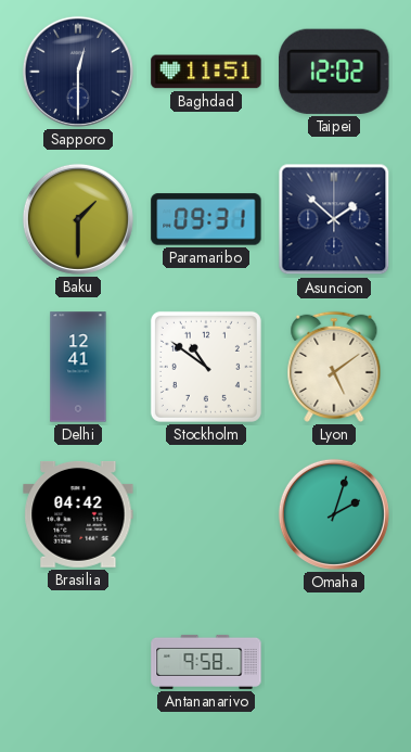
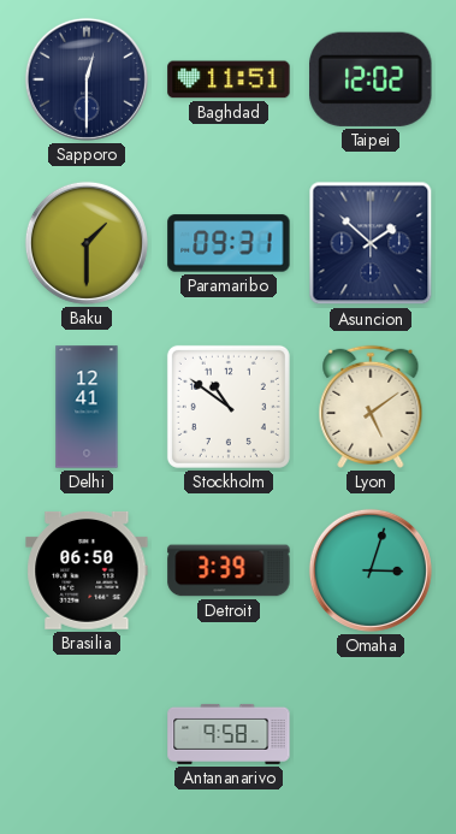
Brasilia: 04:42 -> 06:50
Detroit: none -> 3:39
Omaha: 2:03 -> 3:03
